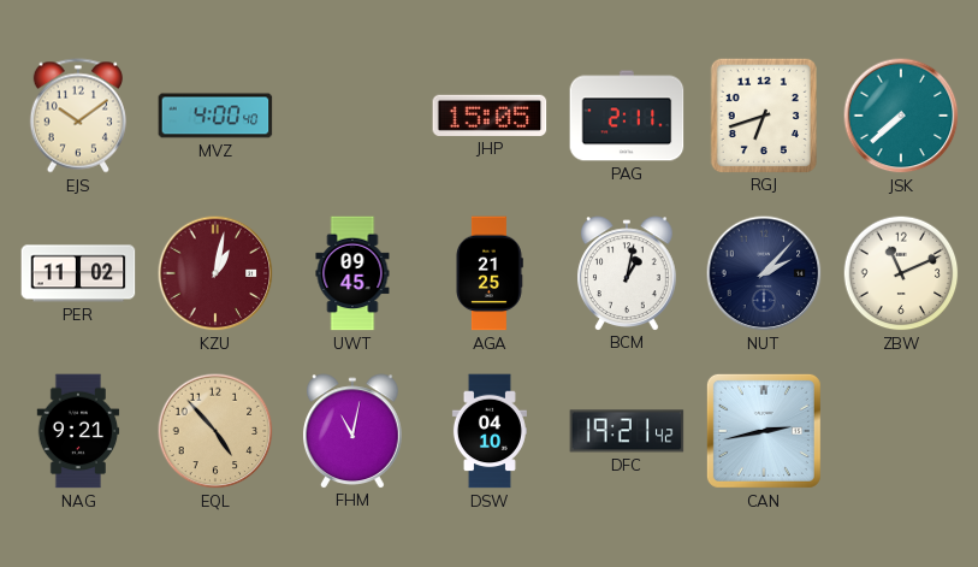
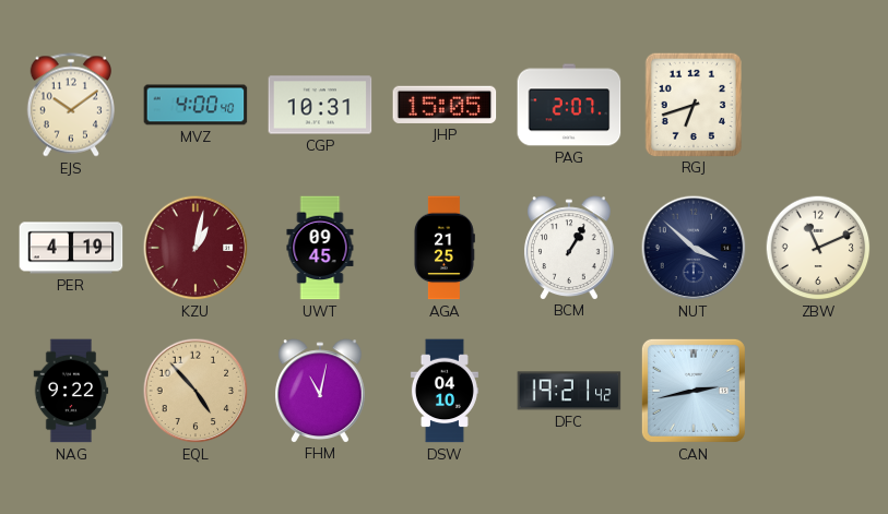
CGP: none -> 10:31
PAG: 2:11 -> 2:07
JSK: 7:38 -> none
PER: 11:02 -> 4:19
BCM: 1:02 -> 1:05
NUT: 2:07 -> 3:52
NAG: 9:21 -> 9:22
